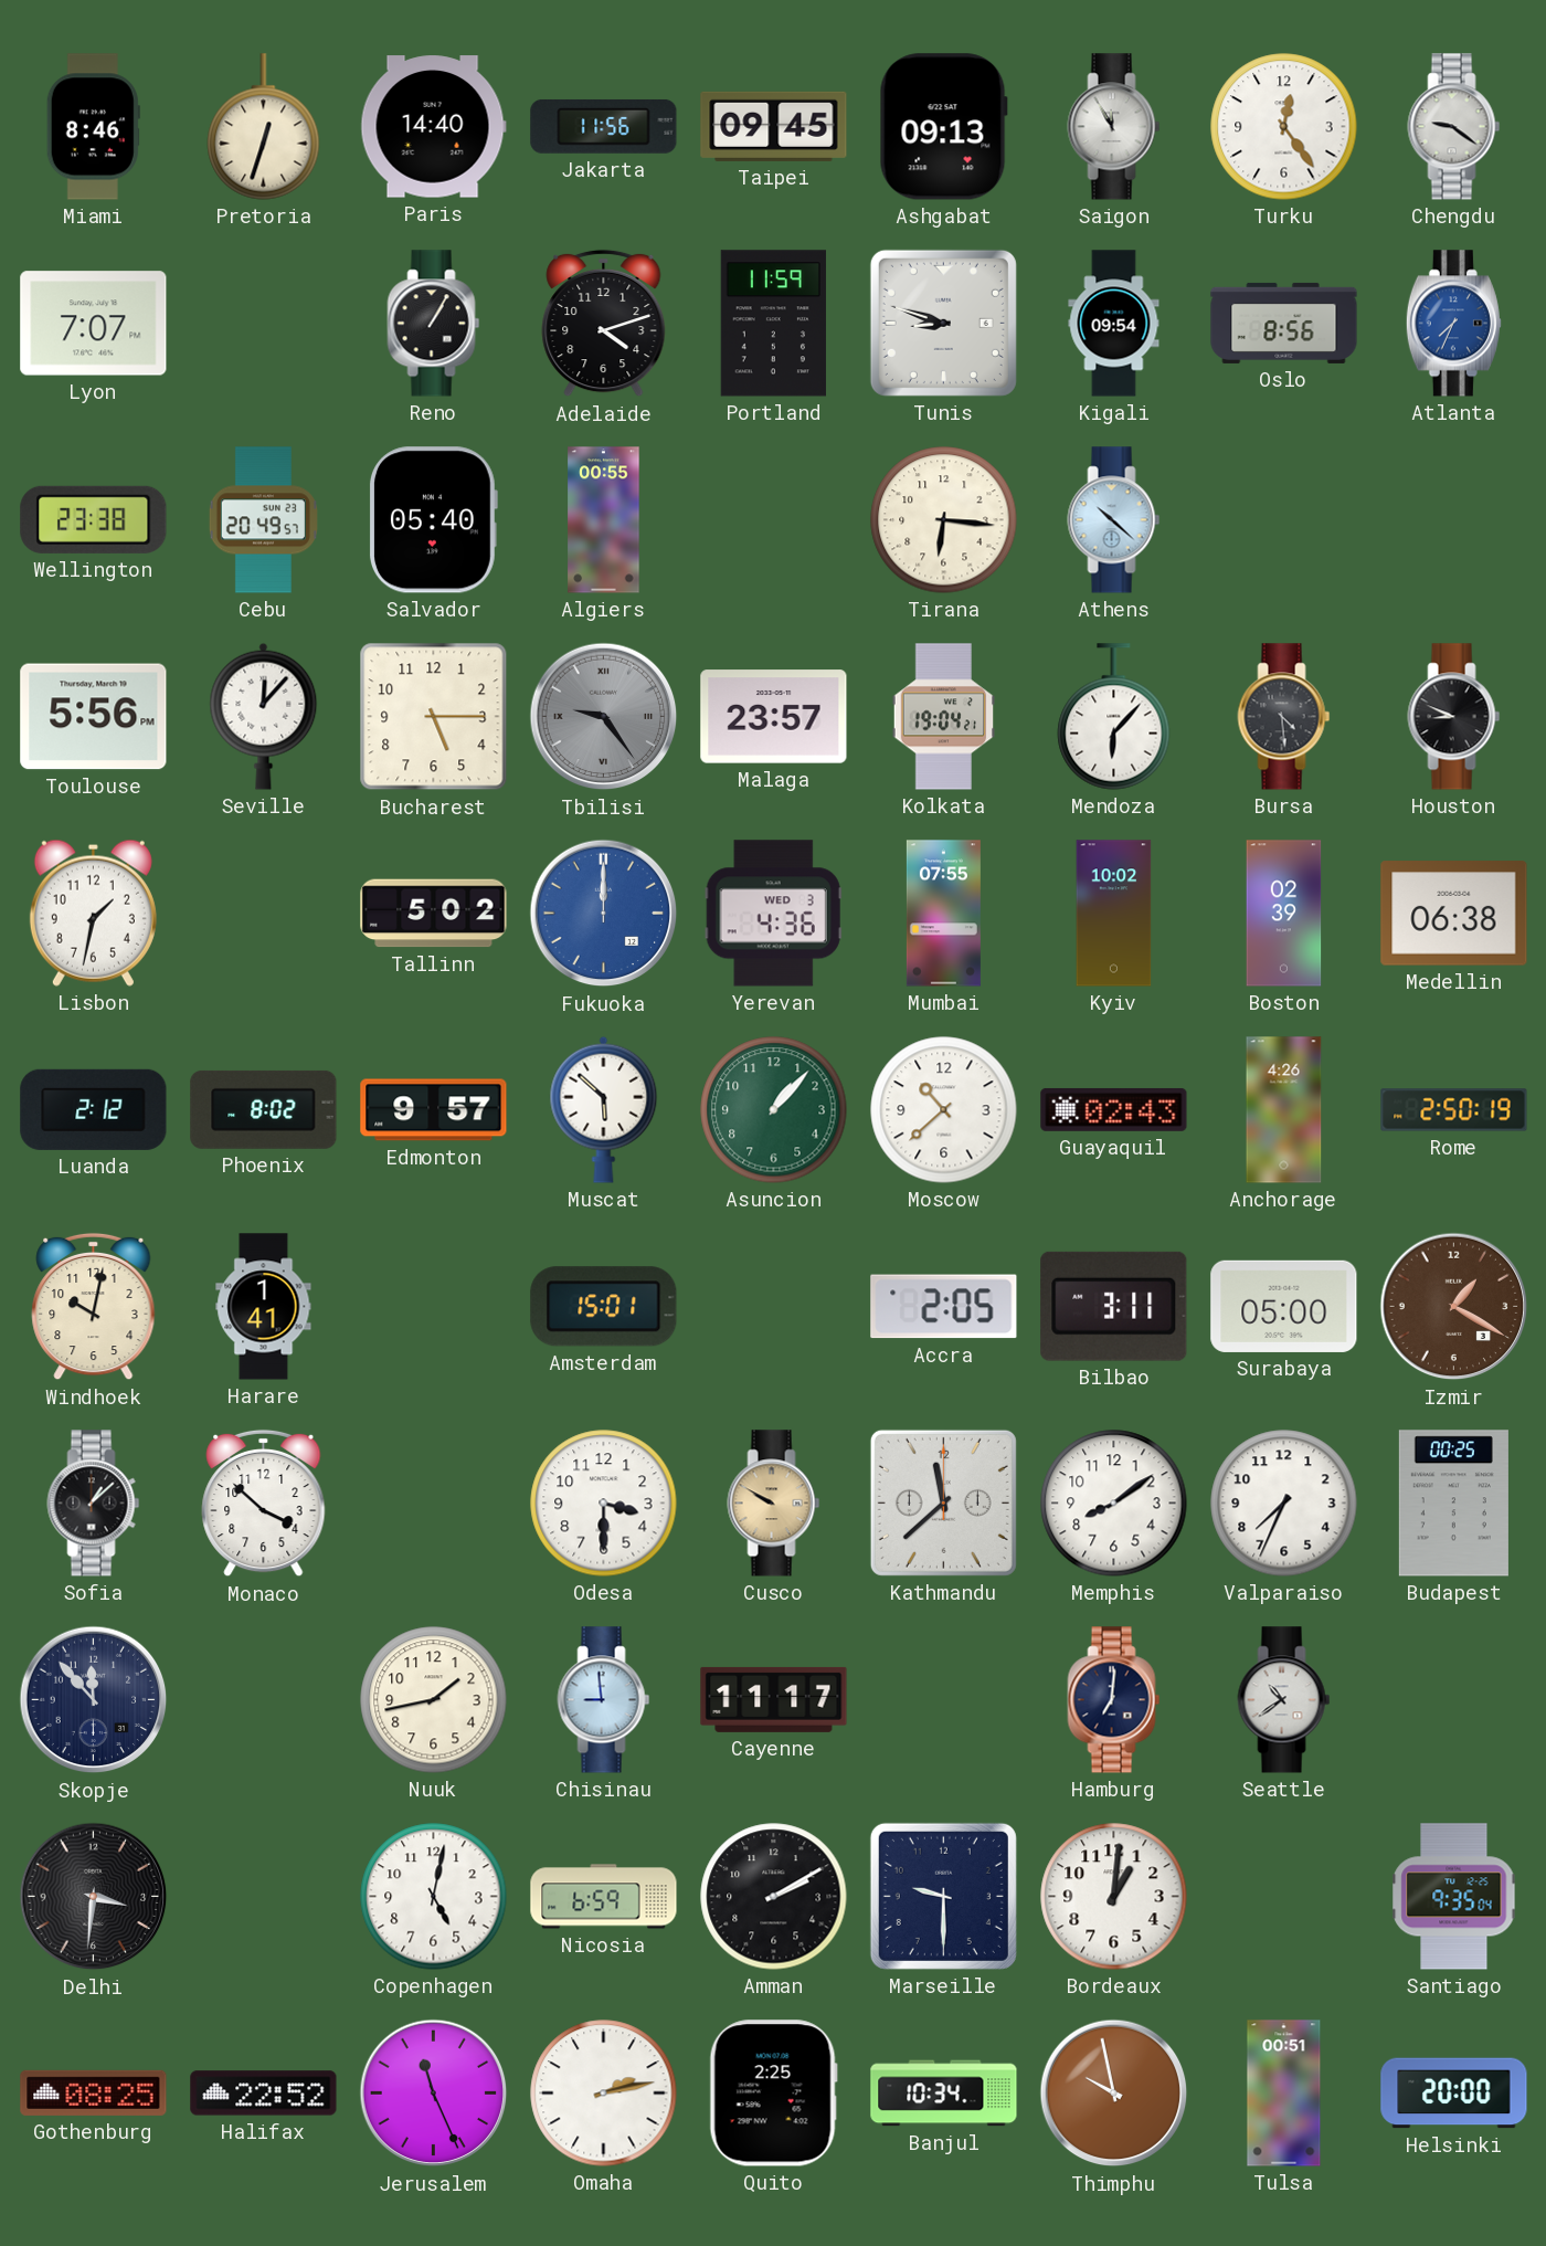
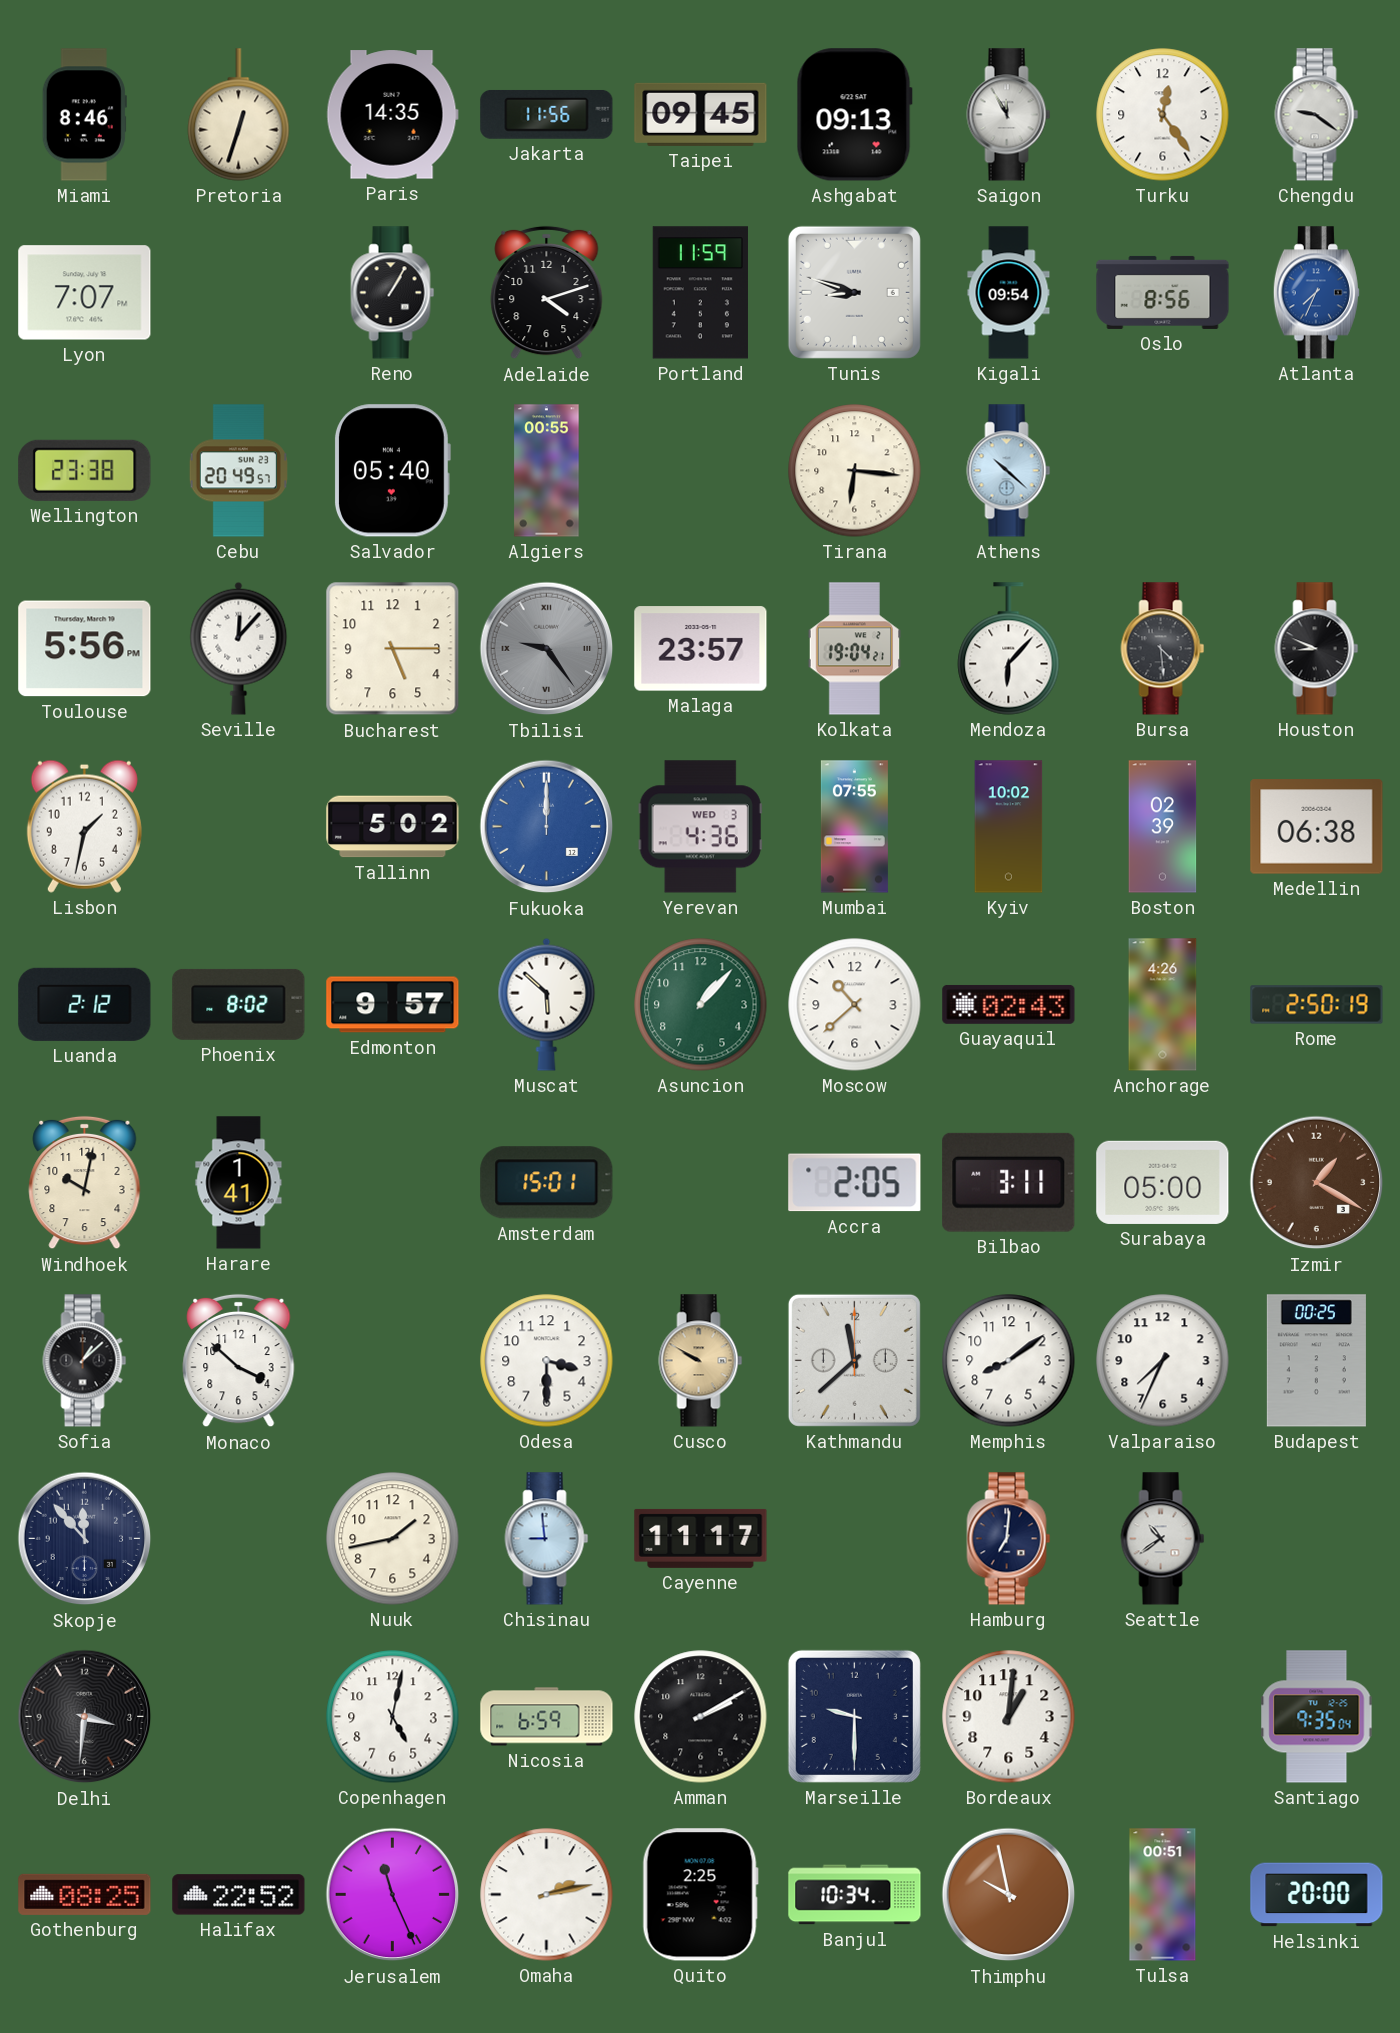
Paris: 14:40 -> 14:35
